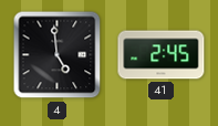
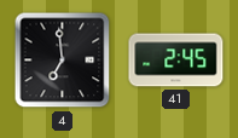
4: 4:59 -> 6:59
